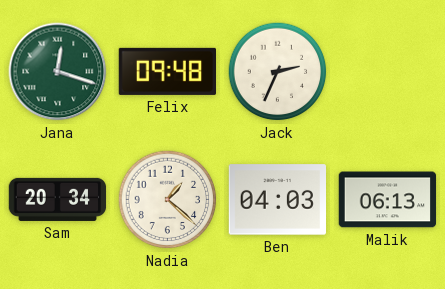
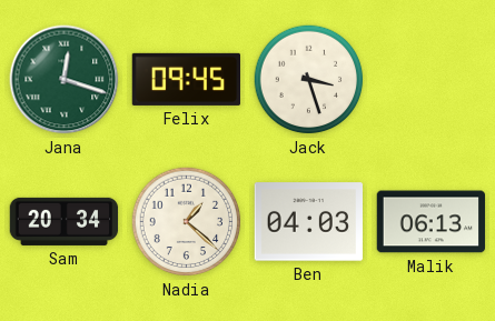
Felix: 09:48 -> 09:45
Jack: 2:34 -> 3:27
